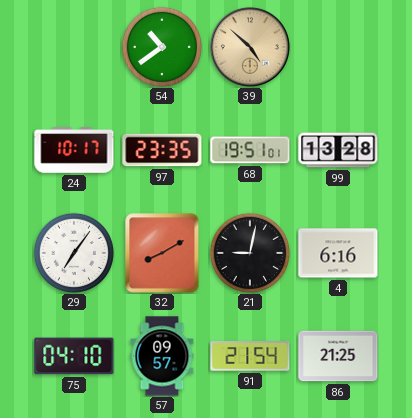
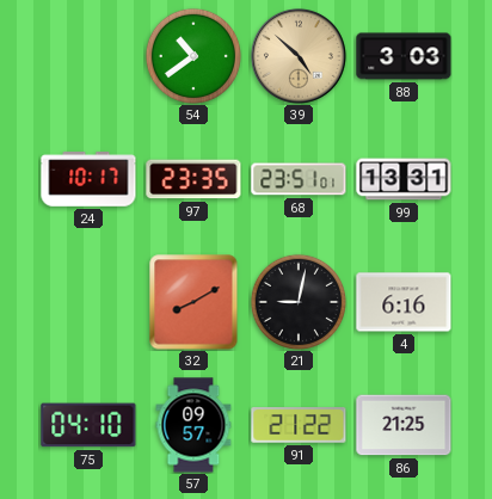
88: none -> 3:03
68: 19:51 -> 23:51
99: 13:28 -> 13:31
29: 7:06 -> none
91: 21:54 -> 21:22
